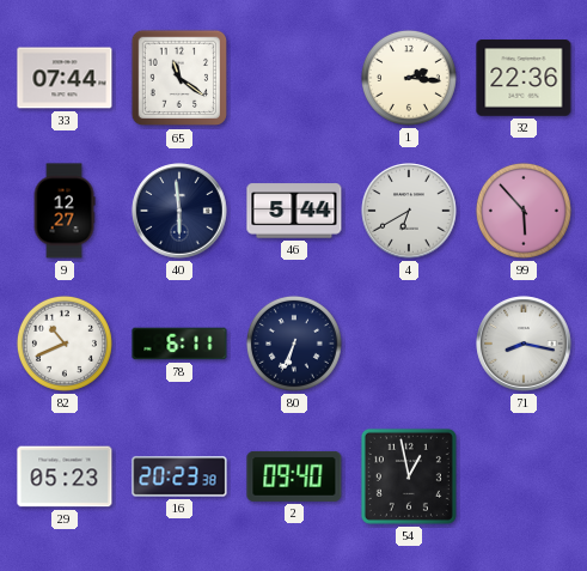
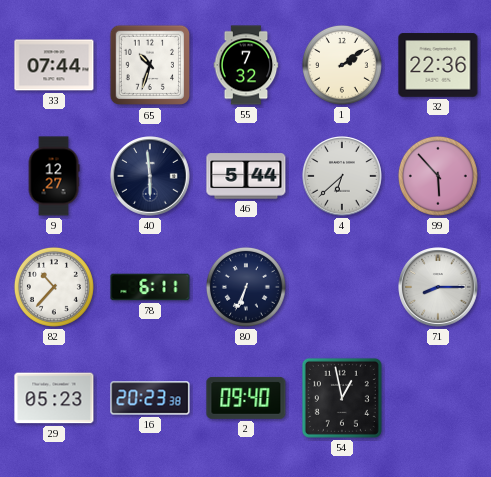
65: 11:21 -> 10:33
55: none -> 7:32
1: 2:16 -> 2:09
4: 6:40 -> 6:38
82: 10:41 -> 10:37
71: 8:17 -> 8:15
